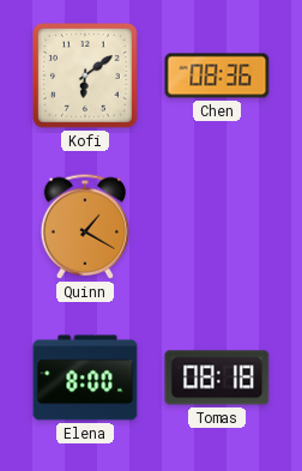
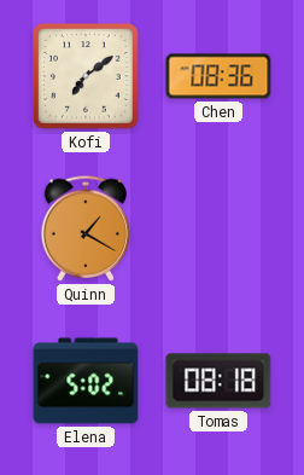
Kofi: 6:09 -> 7:09
Elena: 8:00 -> 5:02
